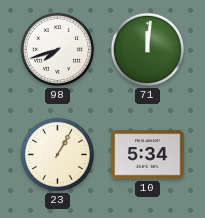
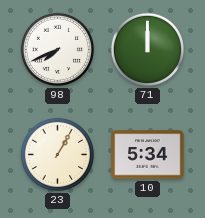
98: 7:42 -> 7:41
71: 12:01 -> 12:00
